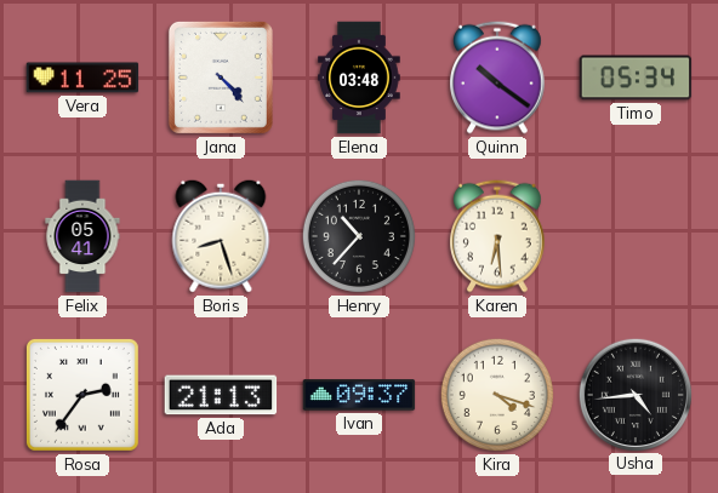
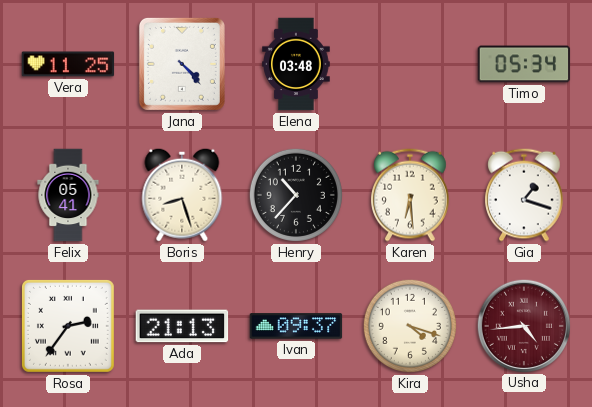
Quinn: 10:21 -> none
Gia: none -> 1:18
Usha dial: black -> burgundy
